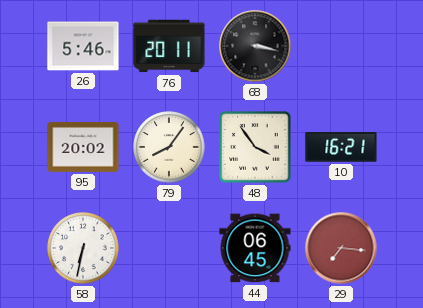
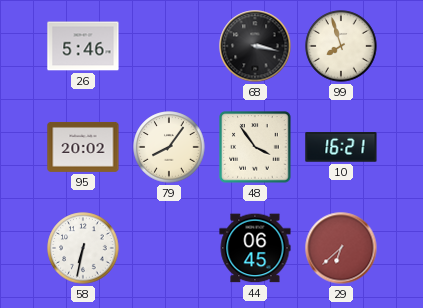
76: 20:11 -> none
99: none -> 7:57
29: 7:16 -> 6:38
